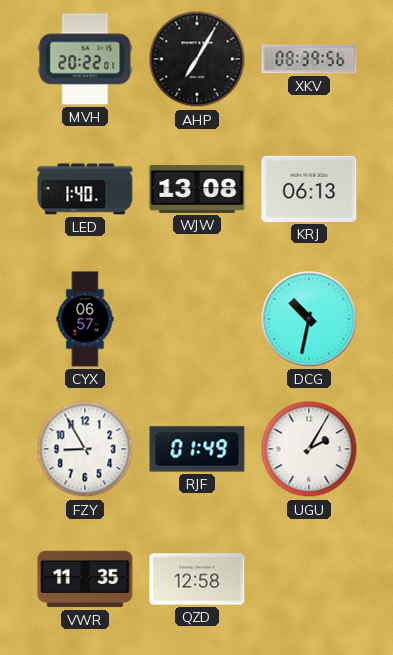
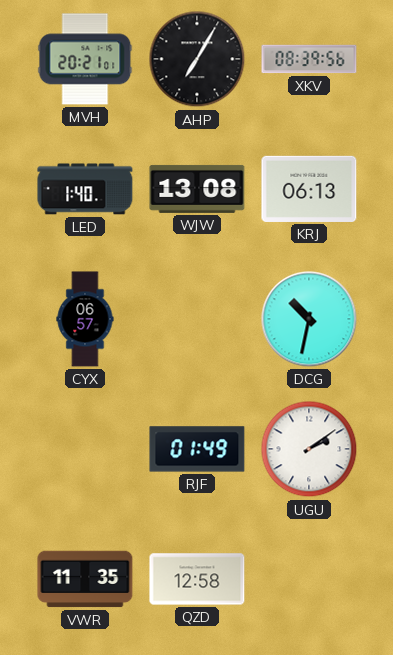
MVH: 20:22 -> 20:21
FZY: 8:55 -> none
UGU: 2:05 -> 2:09
